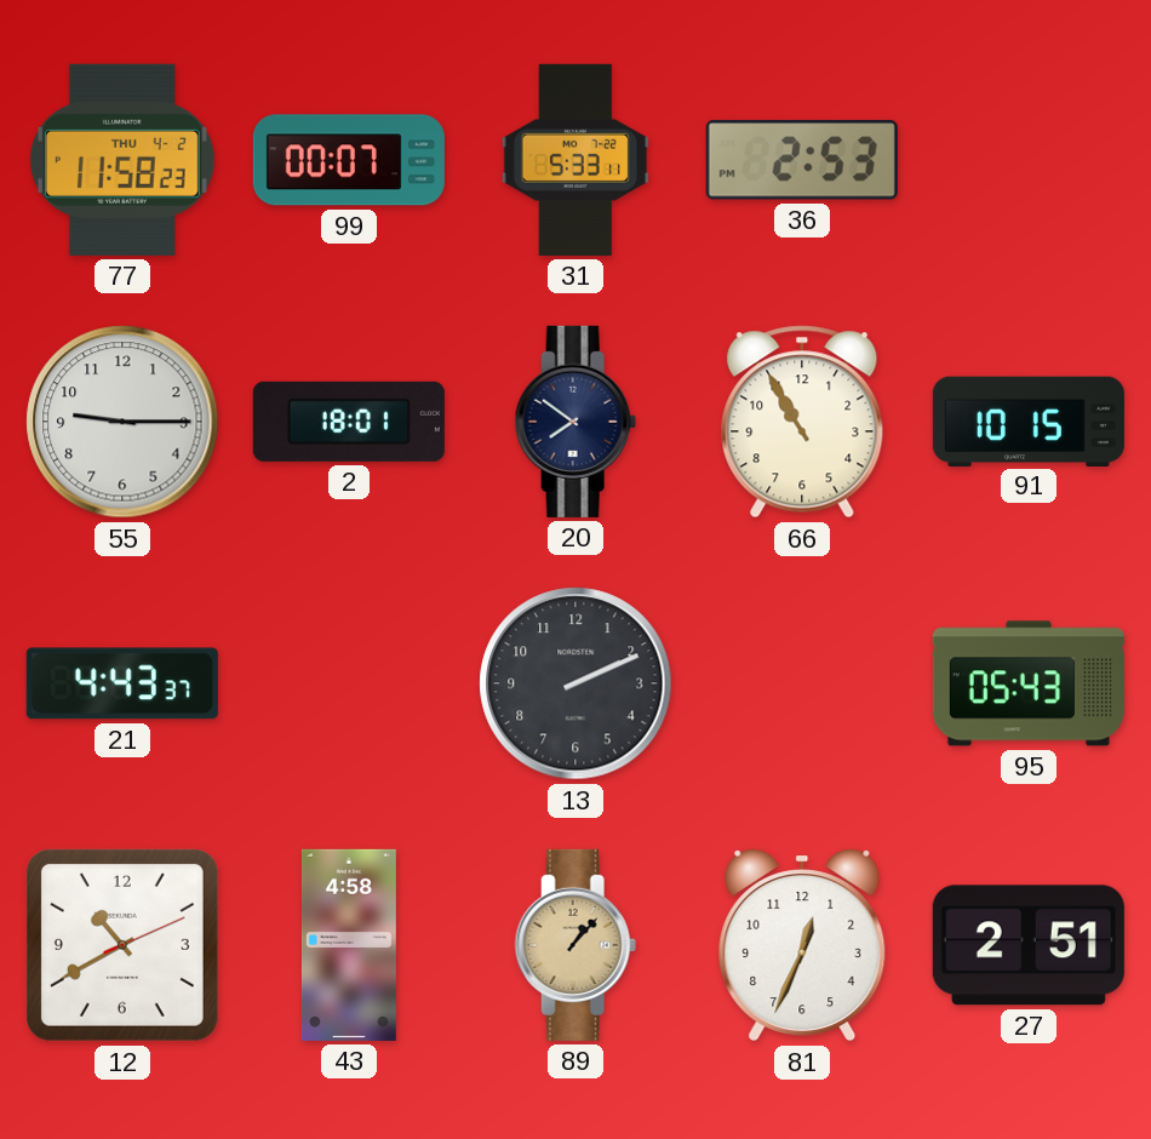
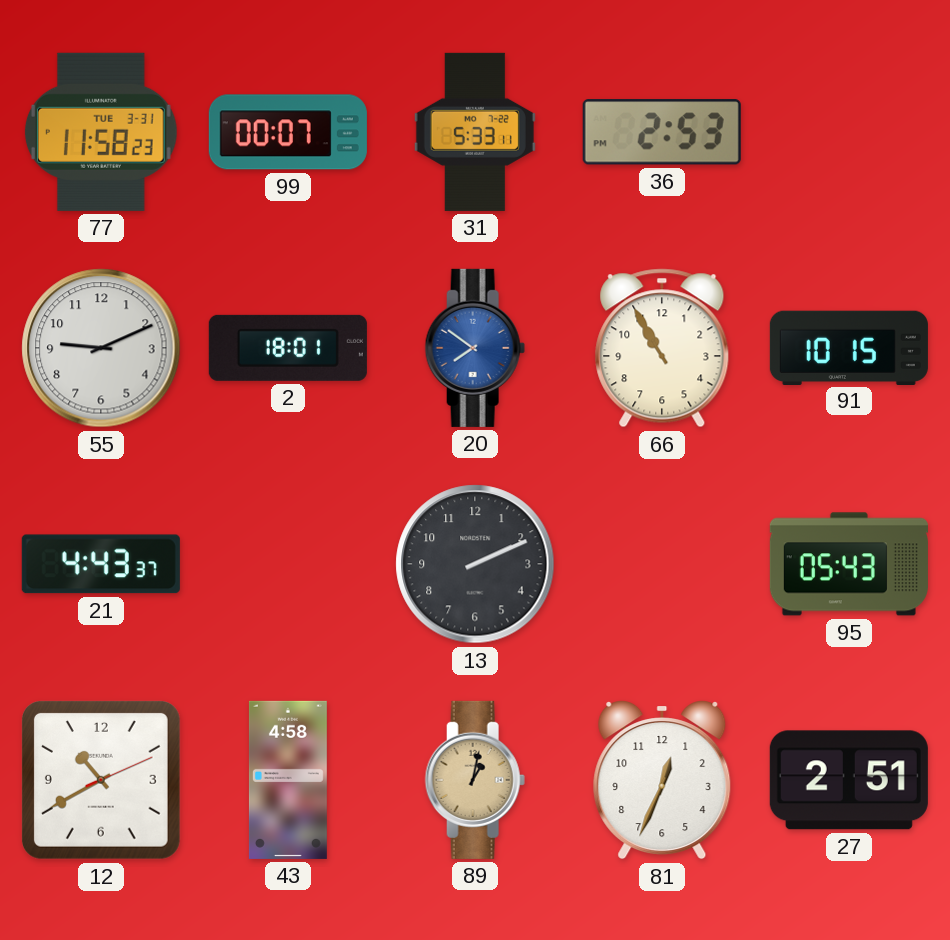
77 date: THU 4-2 -> TUE 3-31
55: 9:15 -> 9:11
20 dial: navy -> blue
89: 1:07 -> 1:02
